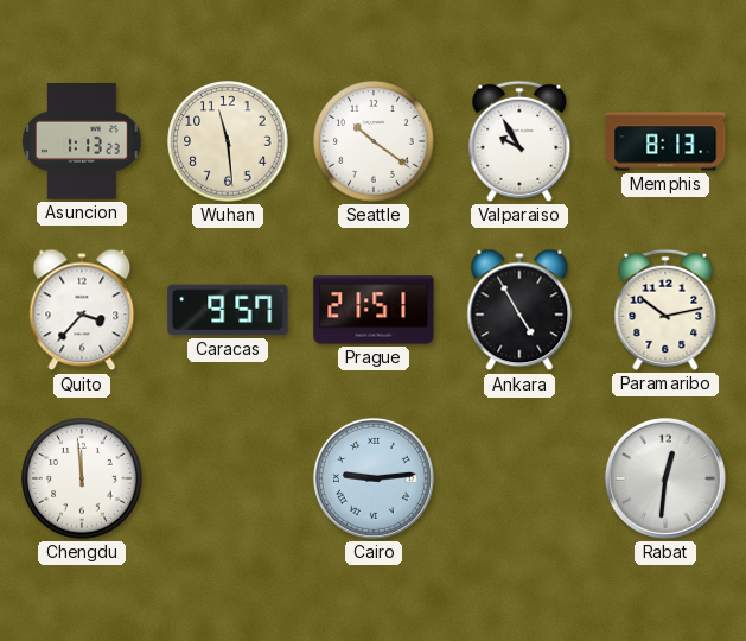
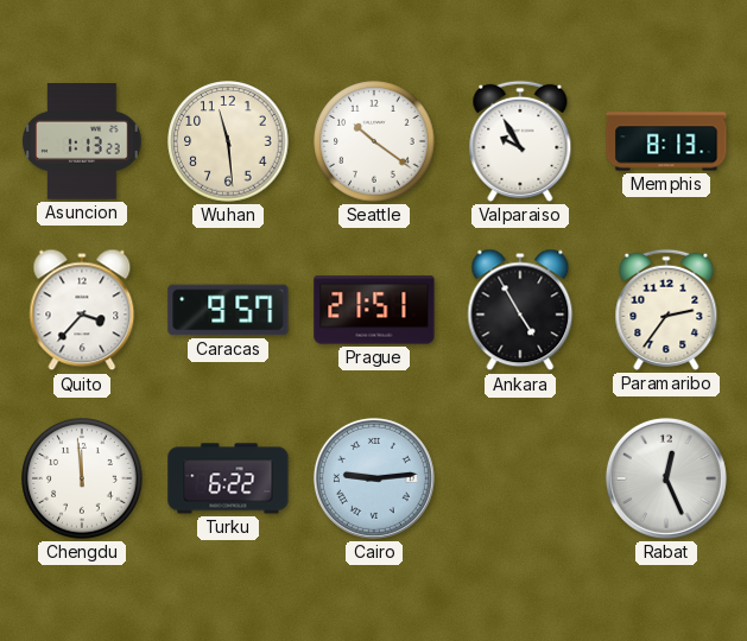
Paramaribo: 10:13 -> 2:36
Turku: none -> 6:22
Rabat: 12:31 -> 12:26
